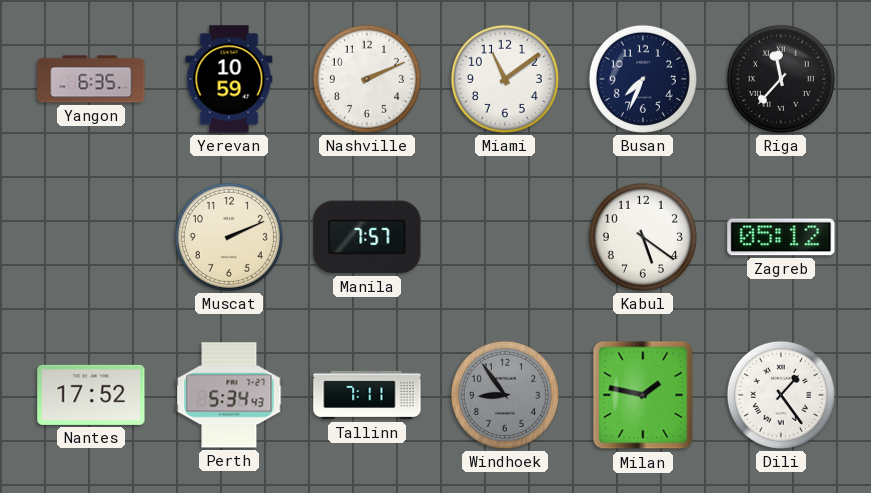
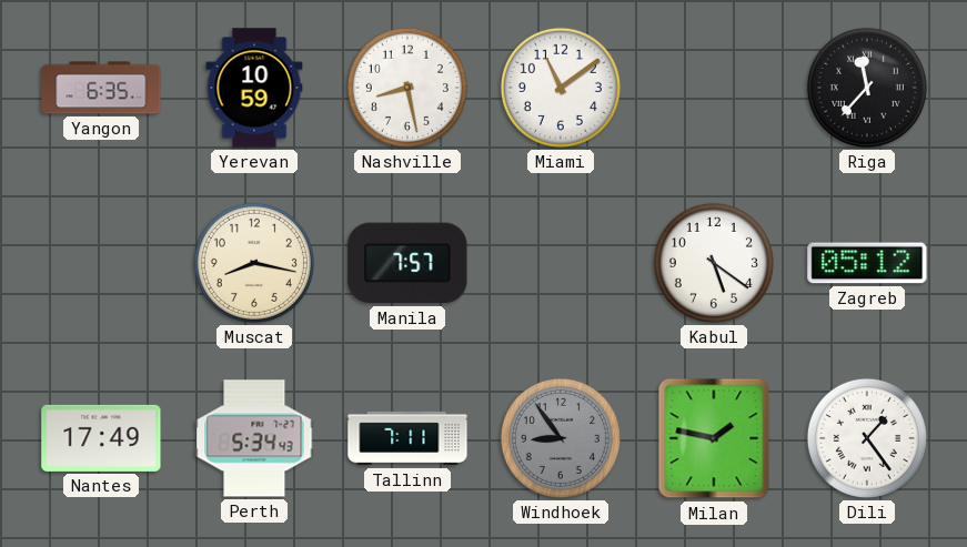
Nashville: 2:11 -> 8:28
Busan: 7:34 -> none
Muscat: 2:11 -> 8:17
Nantes: 17:52 -> 17:49
